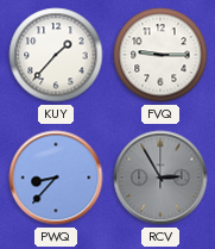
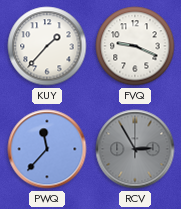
FVQ: 9:15 -> 9:19
PWQ: 8:37 -> 11:37
